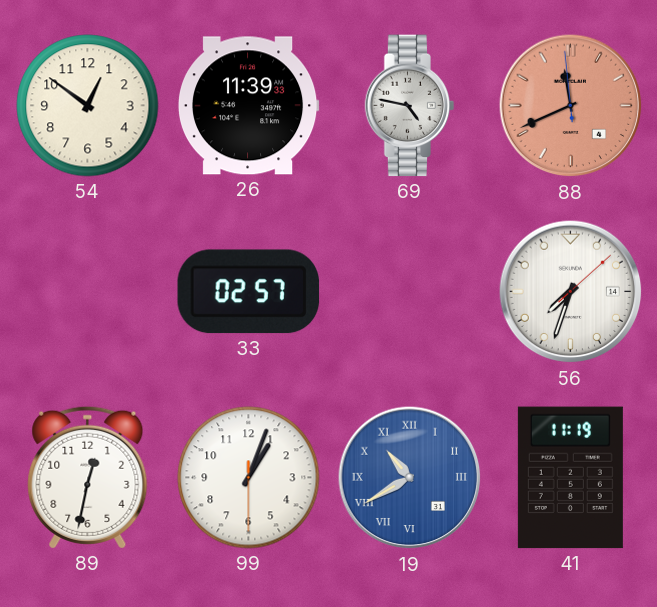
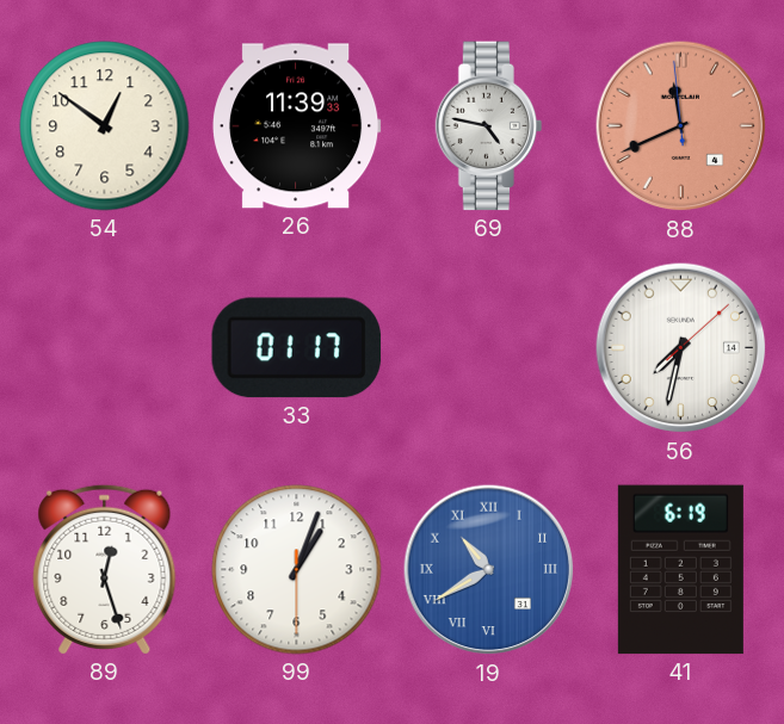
33: 02:57 -> 01:17
56: 7:33 -> 7:32
89: 12:32 -> 12:27
41: 11:19 -> 6:19
